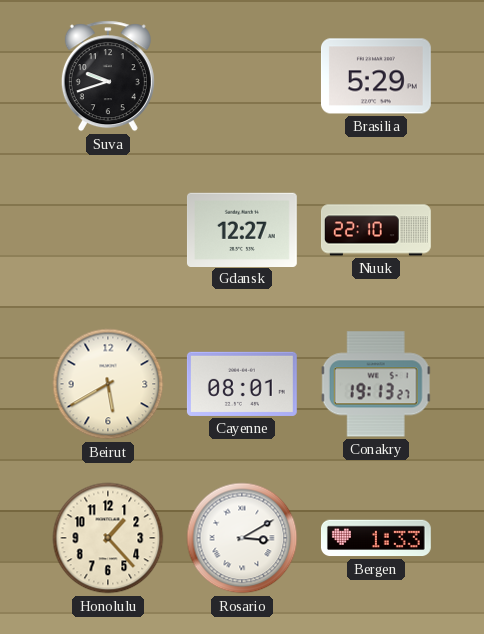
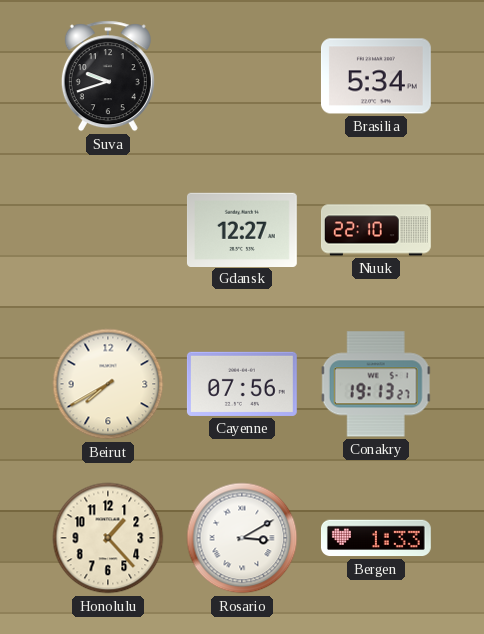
Brasilia: 5:29 -> 5:34
Beirut: 5:40 -> 7:40
Cayenne: 08:01 -> 07:56
